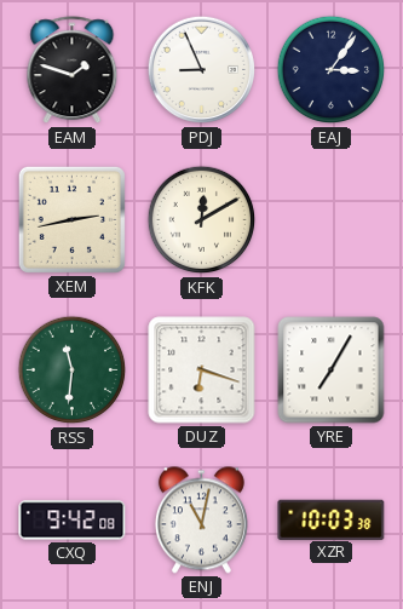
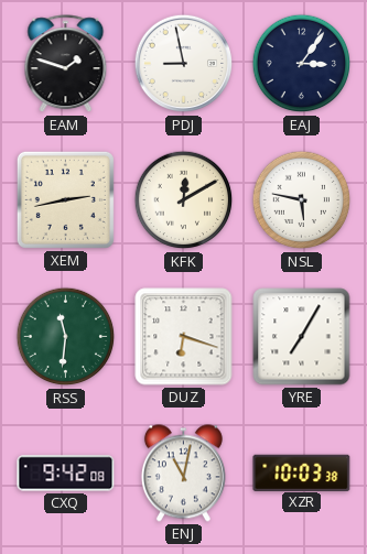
PDJ: 8:56 -> 8:58
NSL: none -> 5:47
